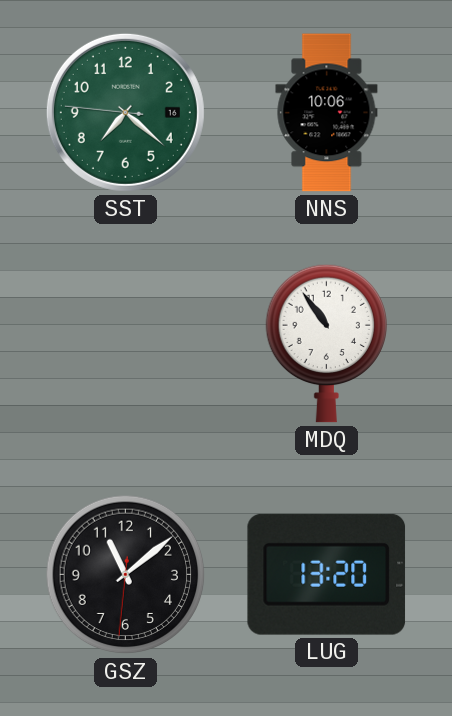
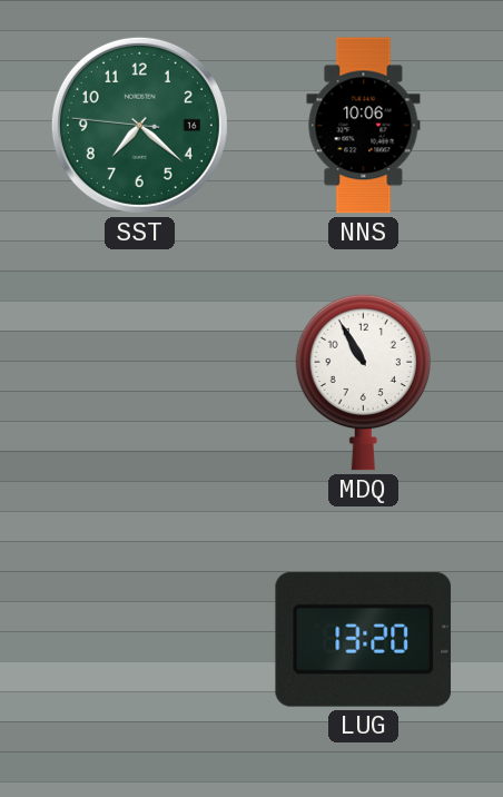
MDQ: 10:54 -> 10:55
GSZ: 11:08 -> none
